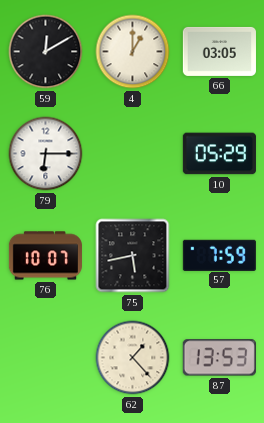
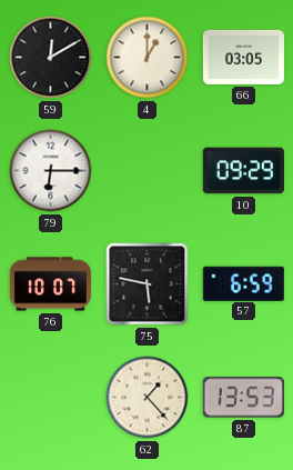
10: 05:29 -> 09:29
75: 5:43 -> 5:47
57: 7:59 -> 6:59
